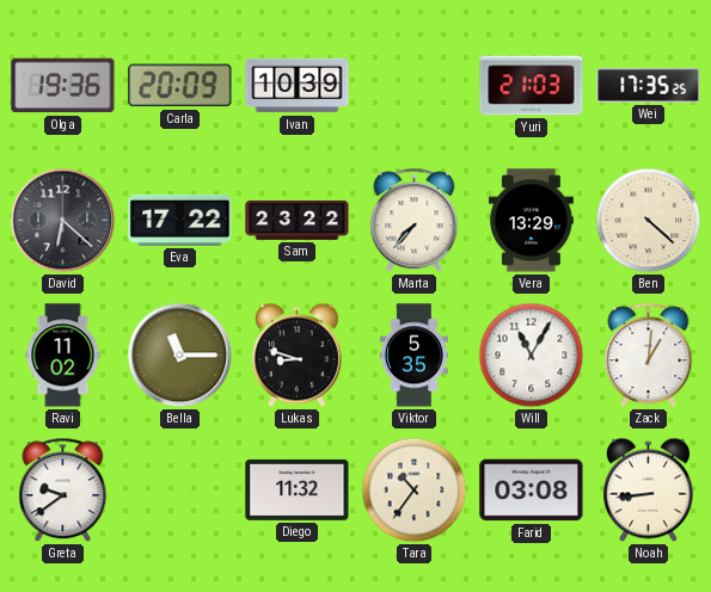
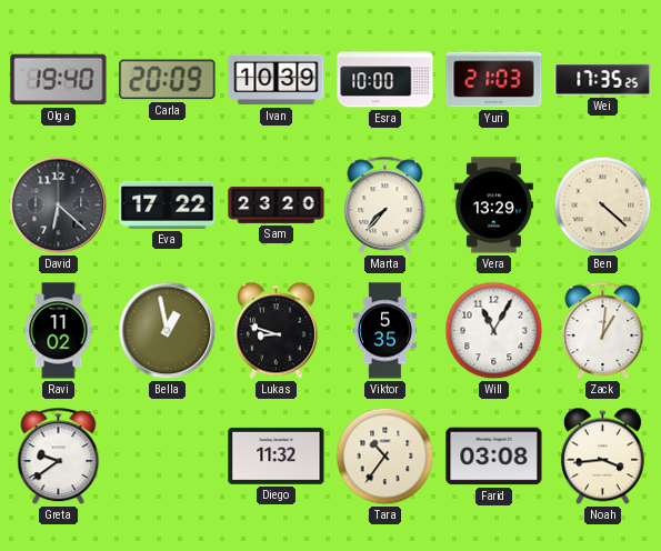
Olga: 19:36 -> 19:40
Esra: none -> 10:00
Sam: 23:22 -> 23:20
Bella: 11:15 -> 12:58
Noah: 8:44 -> 3:44
